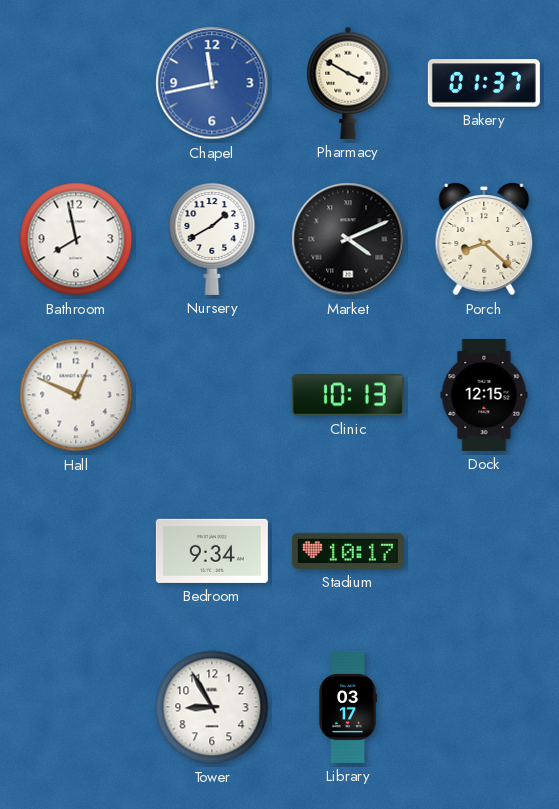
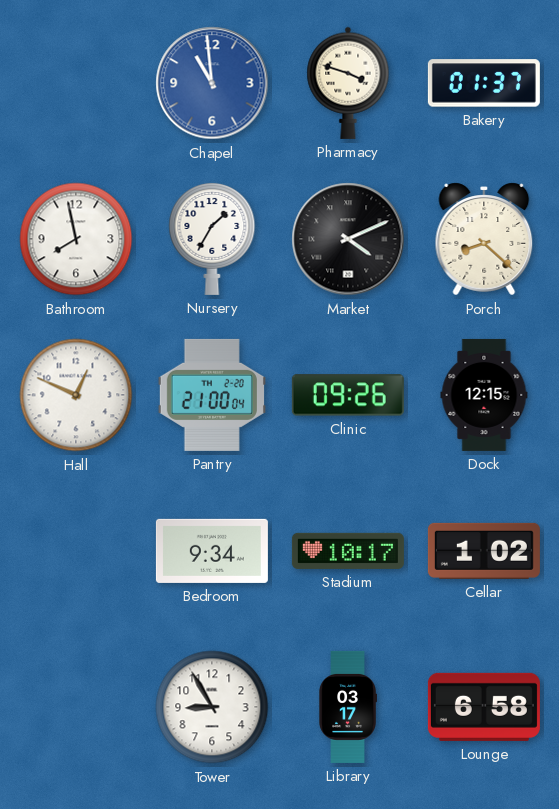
Chapel: 11:43 -> 10:59
Pharmacy: 3:50 -> 3:48
Nursery: 1:40 -> 1:35
Pantry: none -> 21:00
Clinic: 10:13 -> 09:26
Cellar: none -> 1:02
Lounge: none -> 6:58
